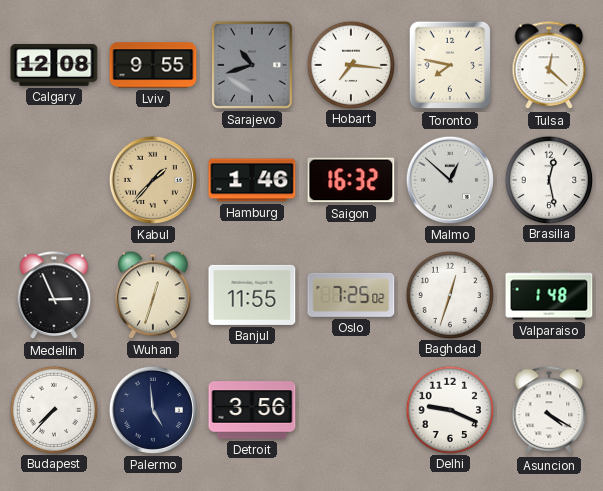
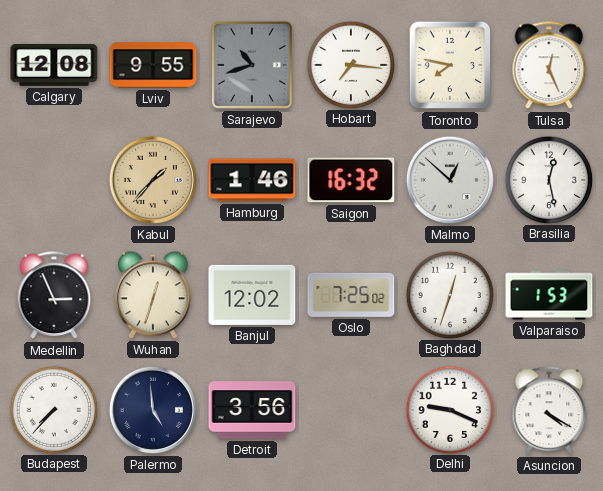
Tulsa: 12:22 -> 12:26
Banjul: 11:55 -> 12:02
Valparaiso: 1:48 -> 1:53
